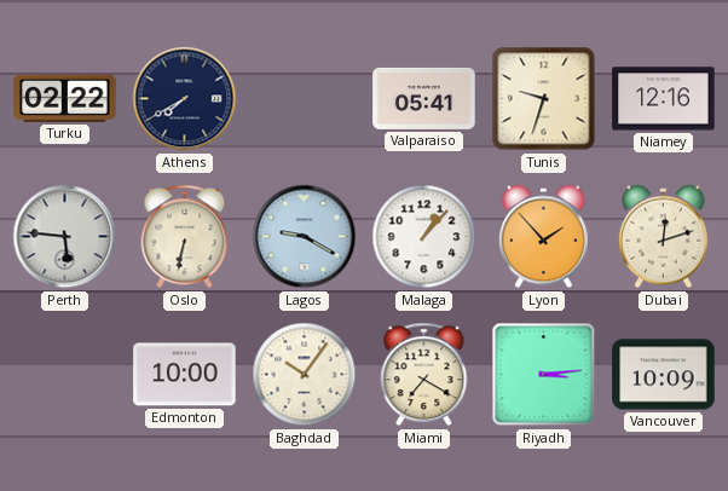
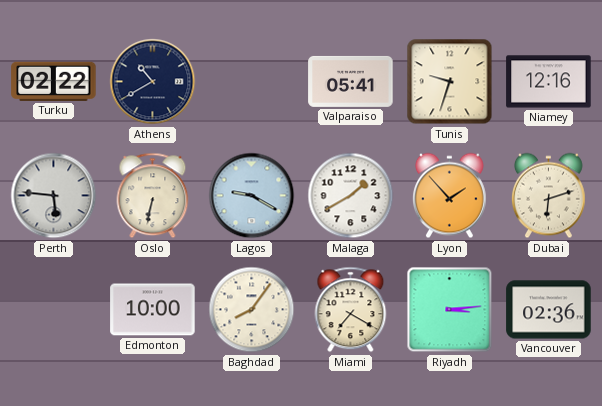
Athens: 7:40 -> 10:40
Malaga: 1:07 -> 1:40
Dubai: 12:12 -> 6:12
Baghdad: 10:06 -> 8:06
Vancouver: 10:09 -> 02:36
